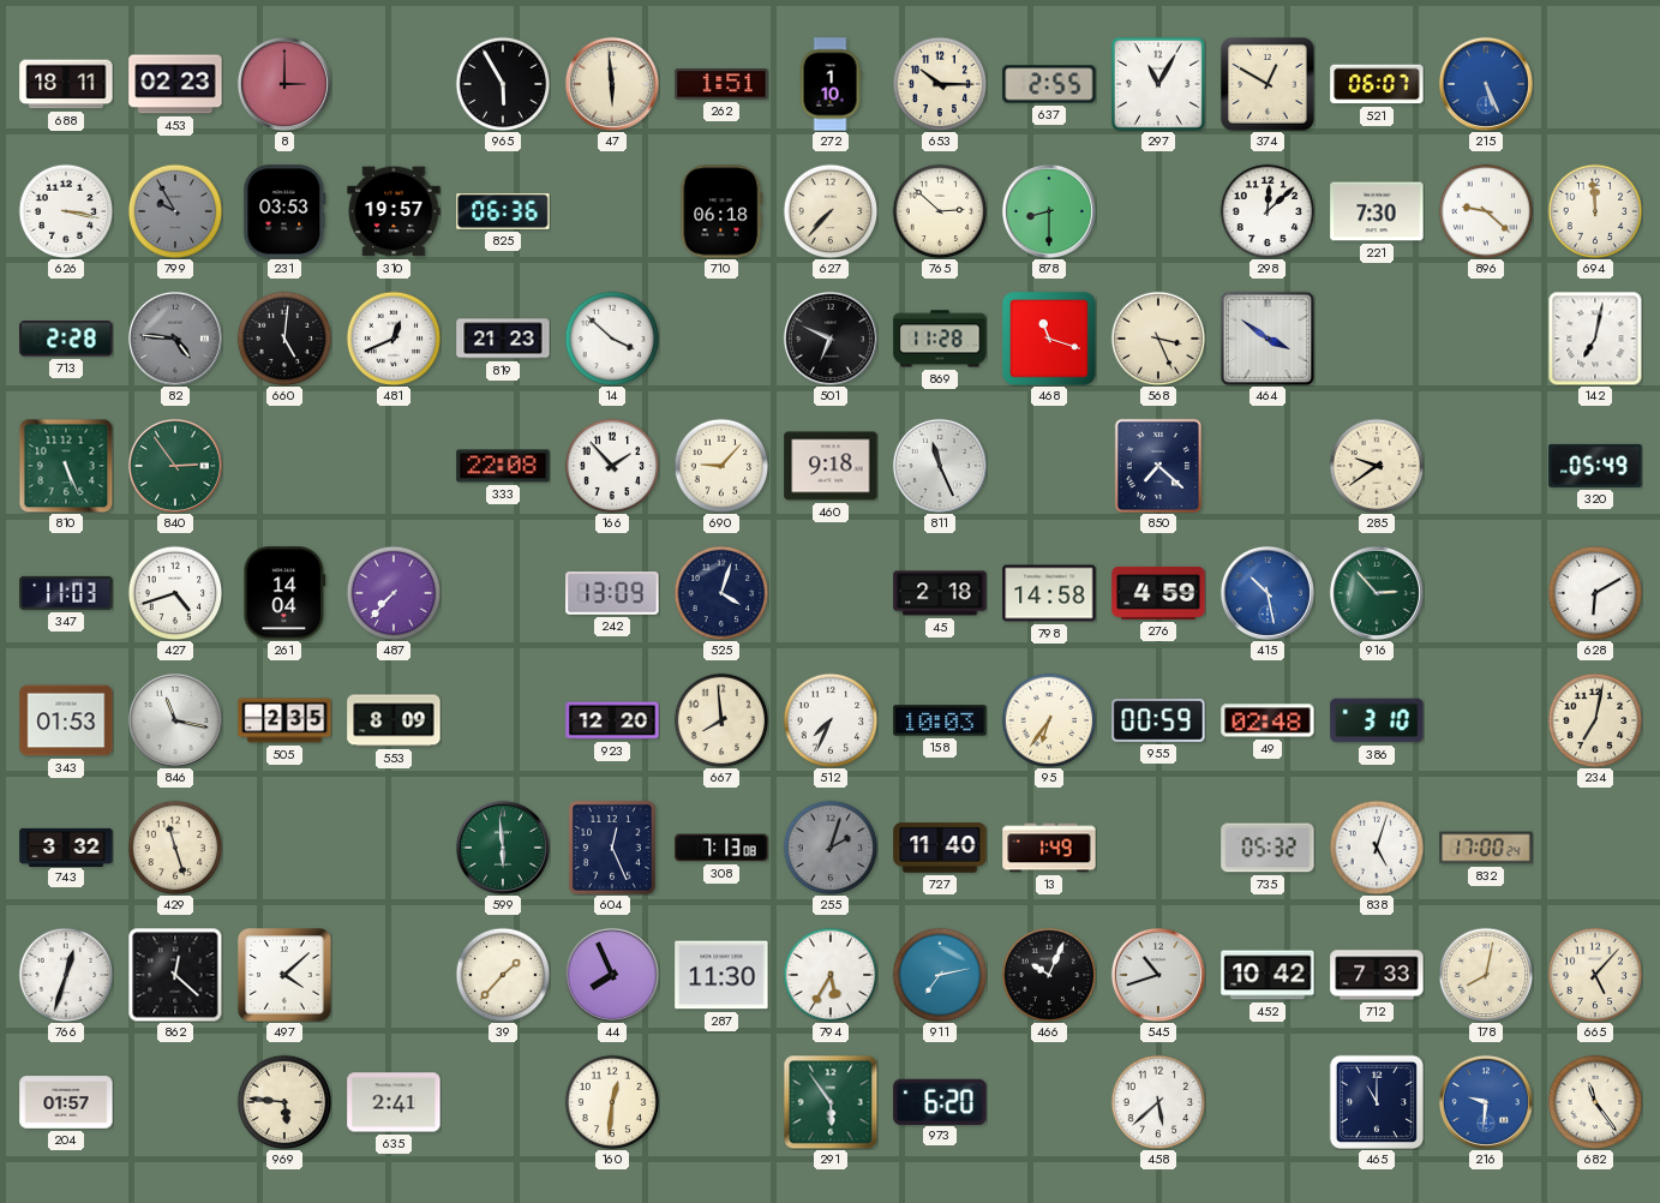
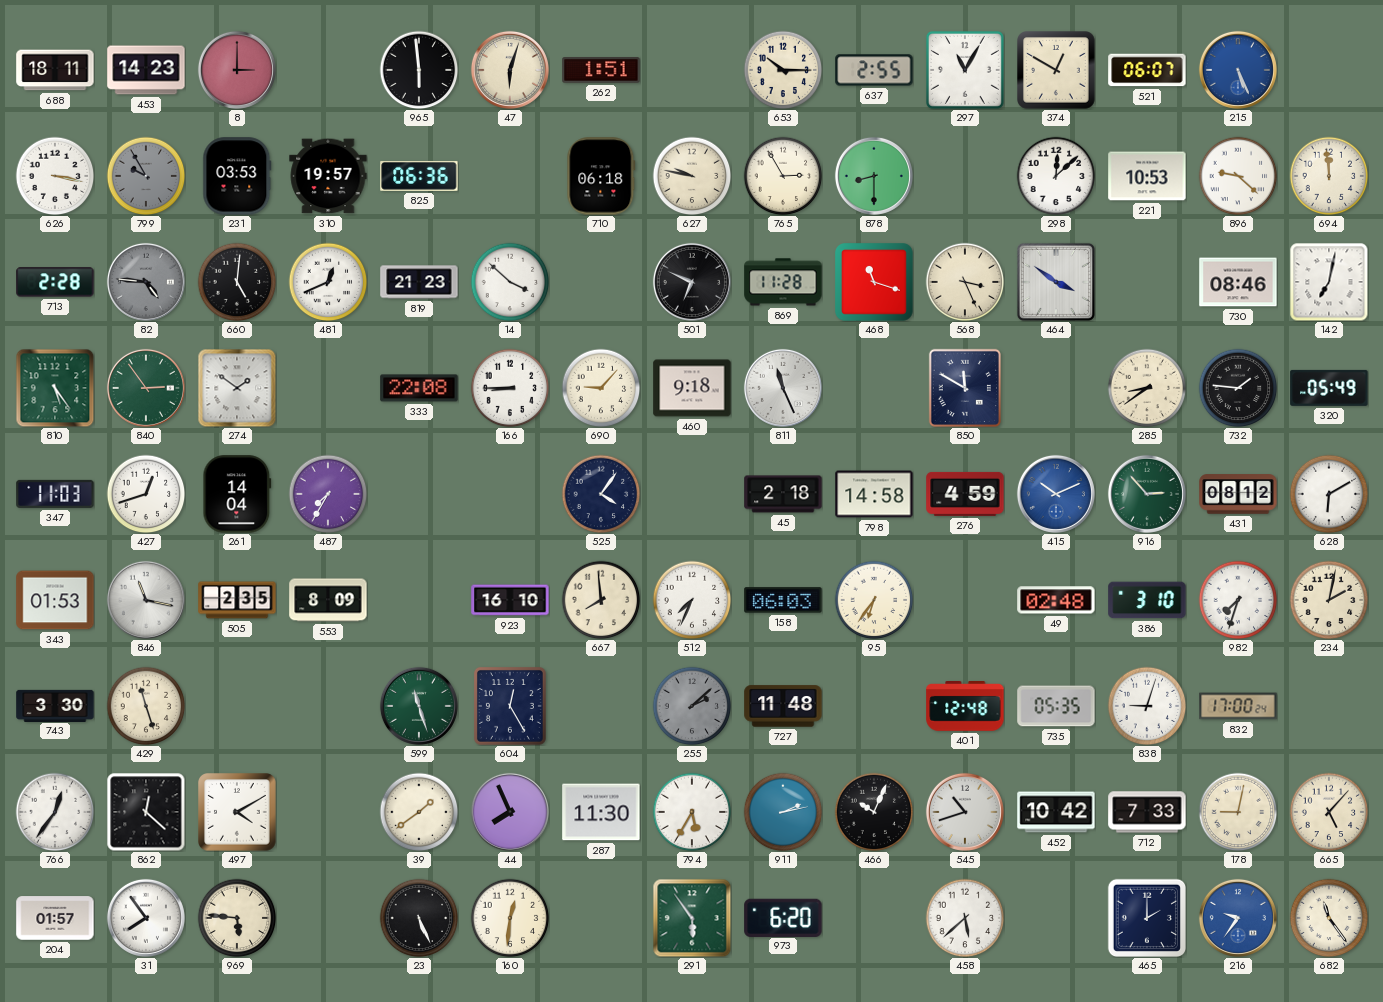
453: 02:23 -> 14:23
965: 5:55 -> 5:59
47: 5:59 -> 6:03
272: 1:10 -> none
627: 7:37 -> 9:47
765: 2:52 -> 2:55
221: 7:30 -> 10:53
730: none -> 08:46
810: 5:26 -> 5:24
274: none -> 1:51
166: 1:53 -> 8:45
850: 7:22 -> 11:50
285: 9:39 -> 8:39
732: none -> 1:46
427: 4:42 -> 12:42
487: 7:37 -> 7:35
242: 13:09 -> none
525: 4:03 -> 4:06
415: 10:28 -> 10:11
431: none -> 08:12
923: 12:20 -> 16:10
158: 10:03 -> 06:03
955: 00:59 -> none
982: none -> 7:33
234: 7:02 -> 2:02
743: 3:32 -> 3:30
599: 5:59 -> 11:27
604: 12:26 -> 12:25
308: 7:13 -> none
255: 2:03 -> 2:08
727: 11:40 -> 11:48
13: 1:49 -> none
401: none -> 12:48
735: 05:32 -> 05:35
838: 5:03 -> 9:03
766: 12:33 -> 12:36
497: 4:08 -> 4:10
39: 1:37 -> 1:39
911: 7:13 -> 2:13
178: 8:02 -> 9:02
31: none -> 7:54
635: 2:41 -> none
23: none -> 5:26
465: 11:00 -> 2:00
216: 9:31 -> 9:36
